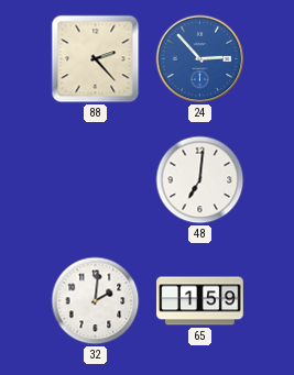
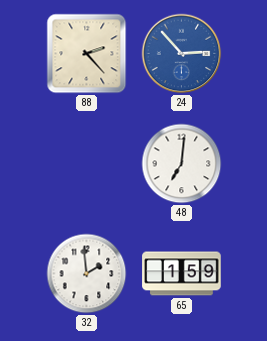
32: 2:01 -> 1:59
